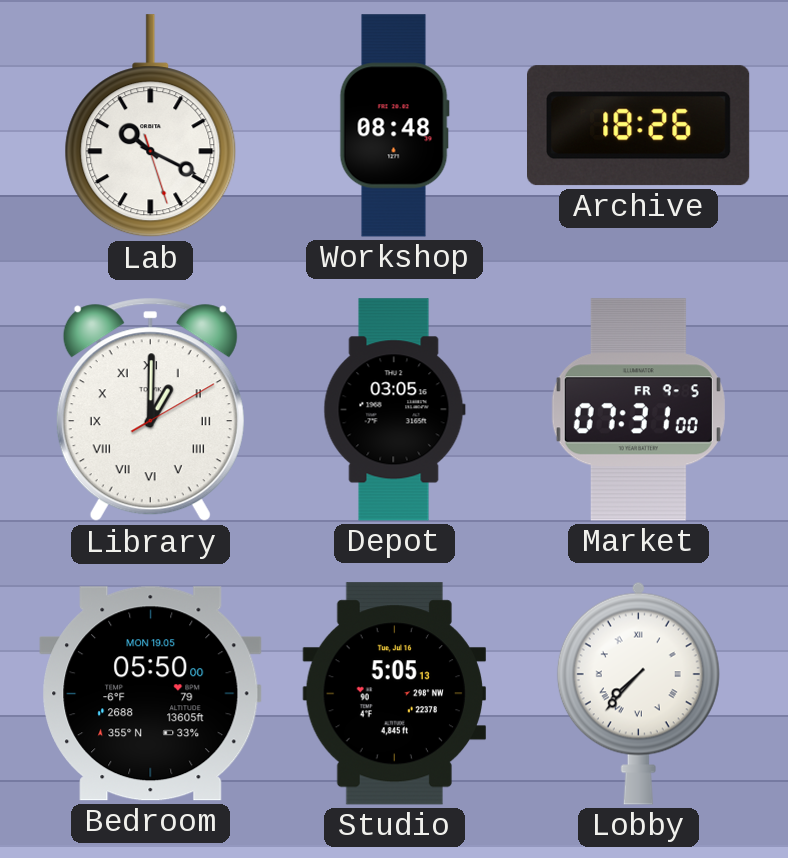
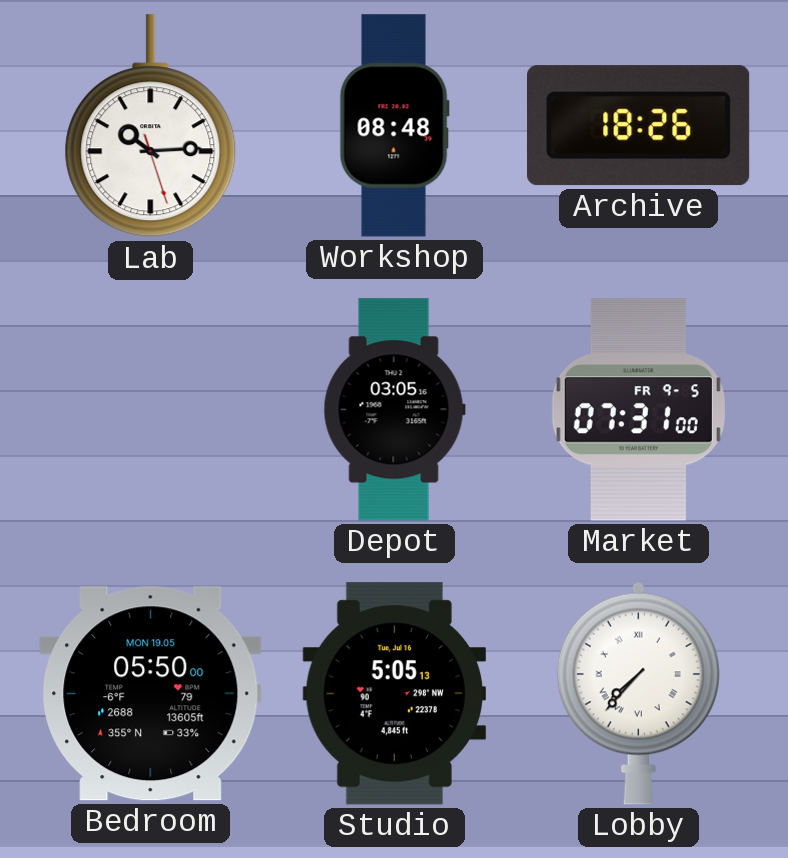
Lab: 10:19 -> 10:14
Library: 1:00 -> none
